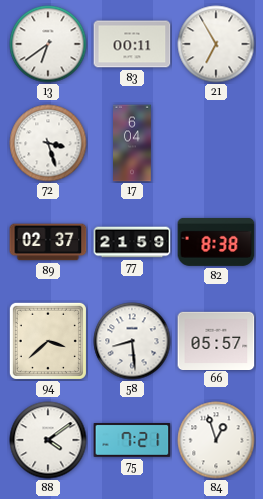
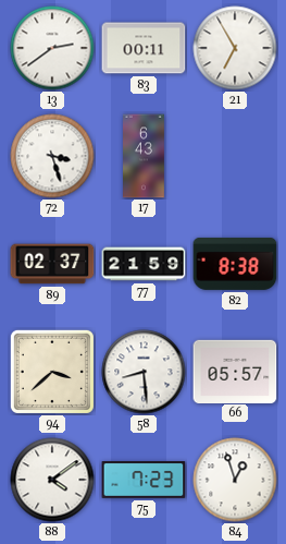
13: 6:39 -> 2:39
17: 6:04 -> 6:43
75: 7:21 -> 7:23
